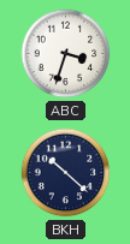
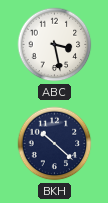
ABC: 3:33 -> 3:28
